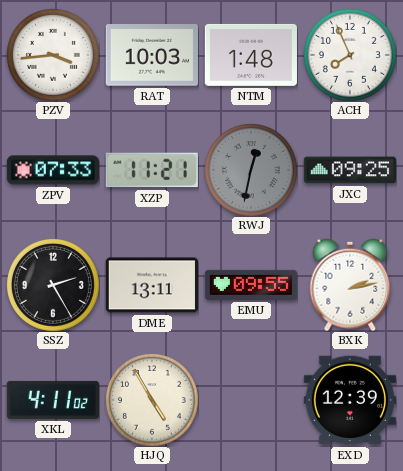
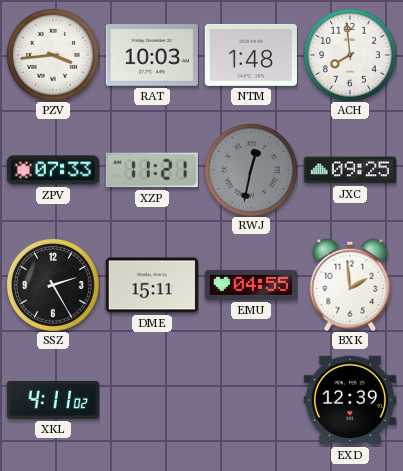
ACH: 7:56 -> 7:59
DME: 13:11 -> 15:11
EMU: 09:55 -> 04:55
BXK: 2:13 -> 1:59
HJQ: 4:55 -> none
